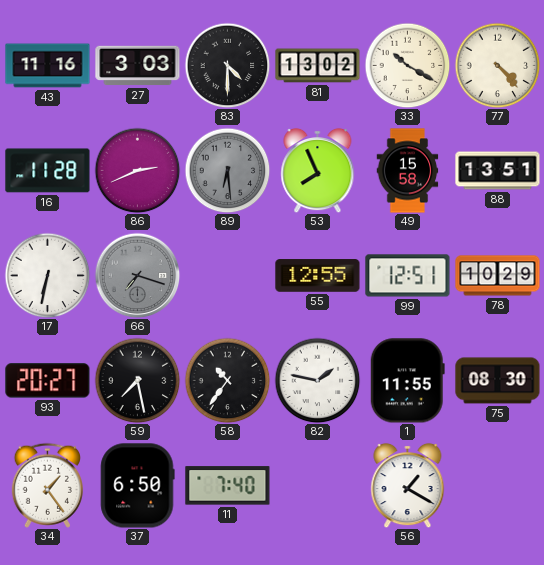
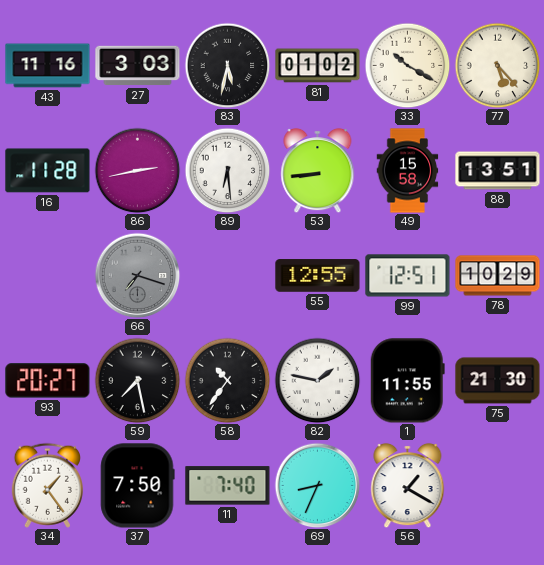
83: 4:30 -> 5:32
81: 13:02 -> 01:02
77: 4:23 -> 5:23
86: 2:41 -> 2:43
89 dial: grey -> white
53: 7:56 -> 8:44
17: 6:32 -> none
75: 08:30 -> 21:30
37: 6:50 -> 7:50
69: none -> 8:34
